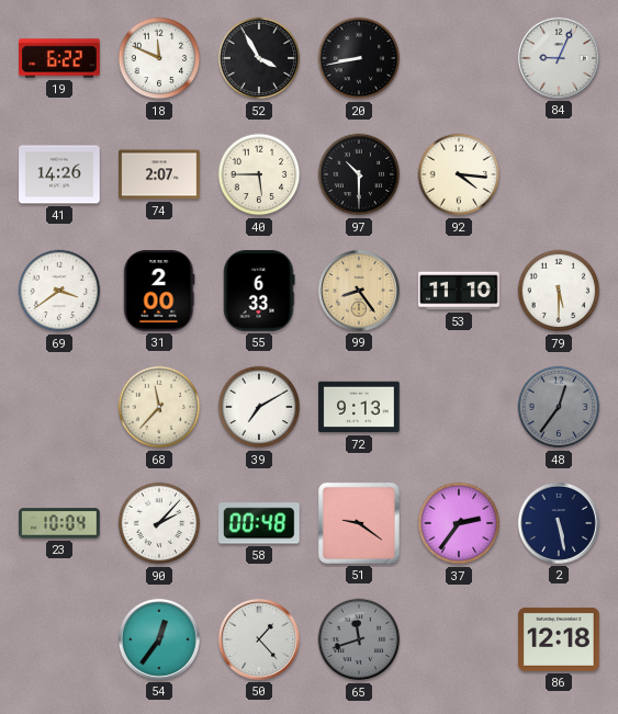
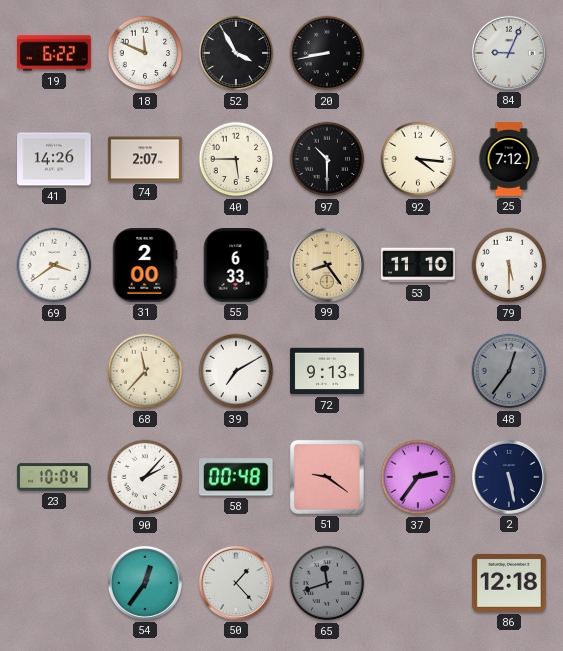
25: none -> 7:12
